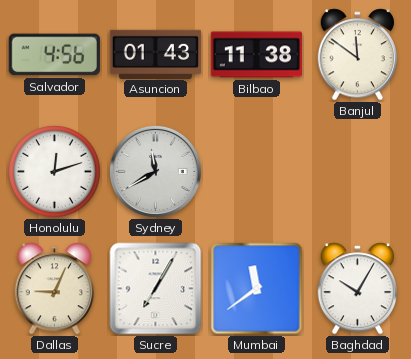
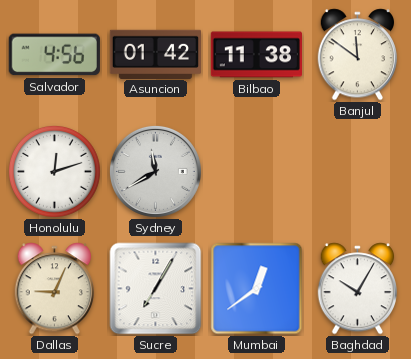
Asuncion: 01:43 -> 01:42
Mumbai: 11:39 -> 12:39
